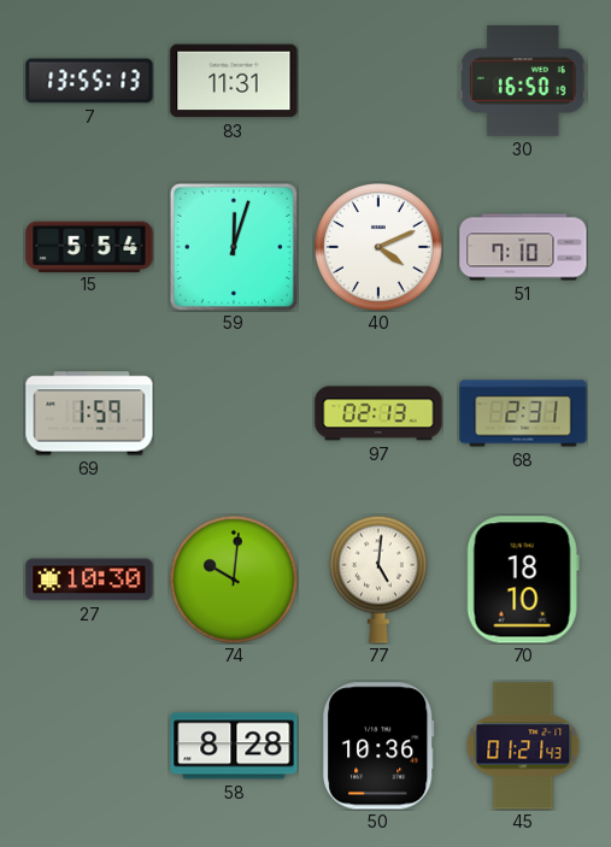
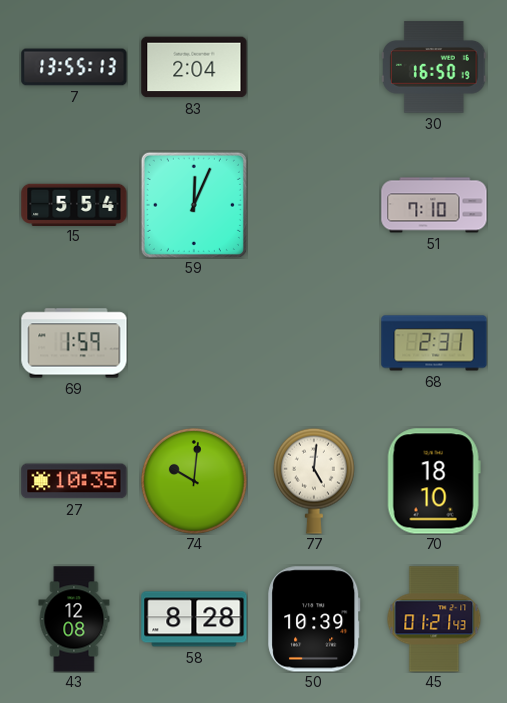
83: 11:31 -> 2:04
59: 12:03 -> 12:04
40: 4:11 -> none
97: 02:13 -> none
27: 10:30 -> 10:35
43: none -> 12:08
50: 10:36 -> 10:39
